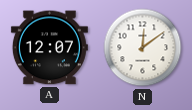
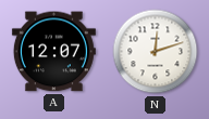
N: 12:09 -> 12:12
